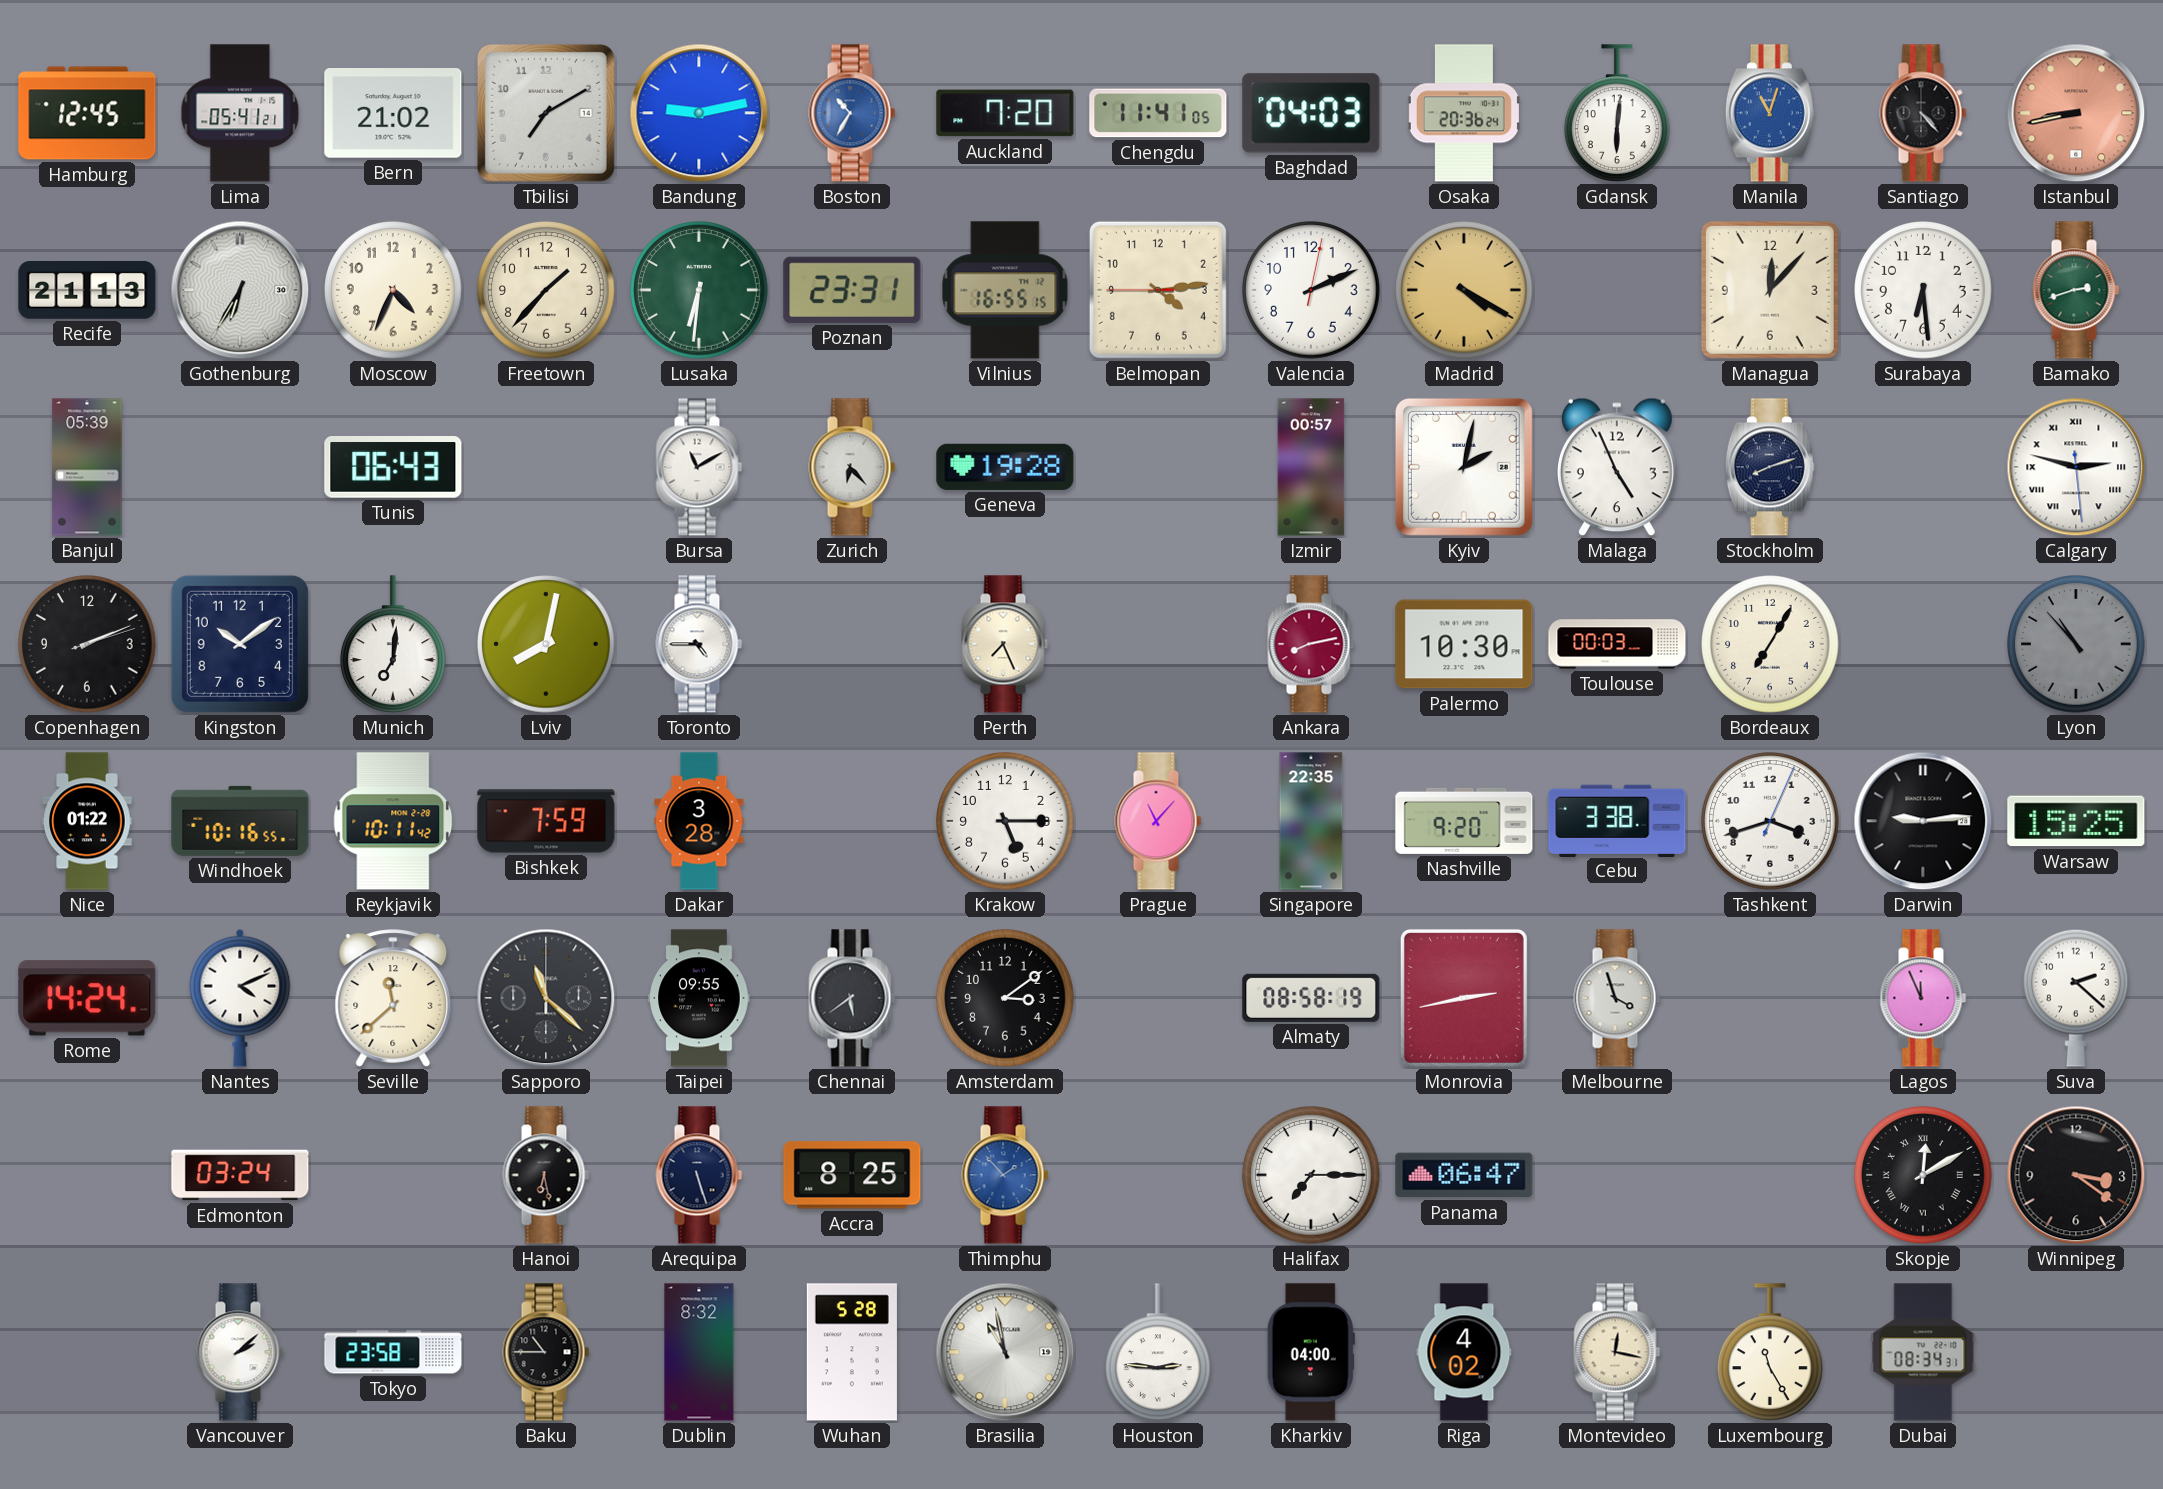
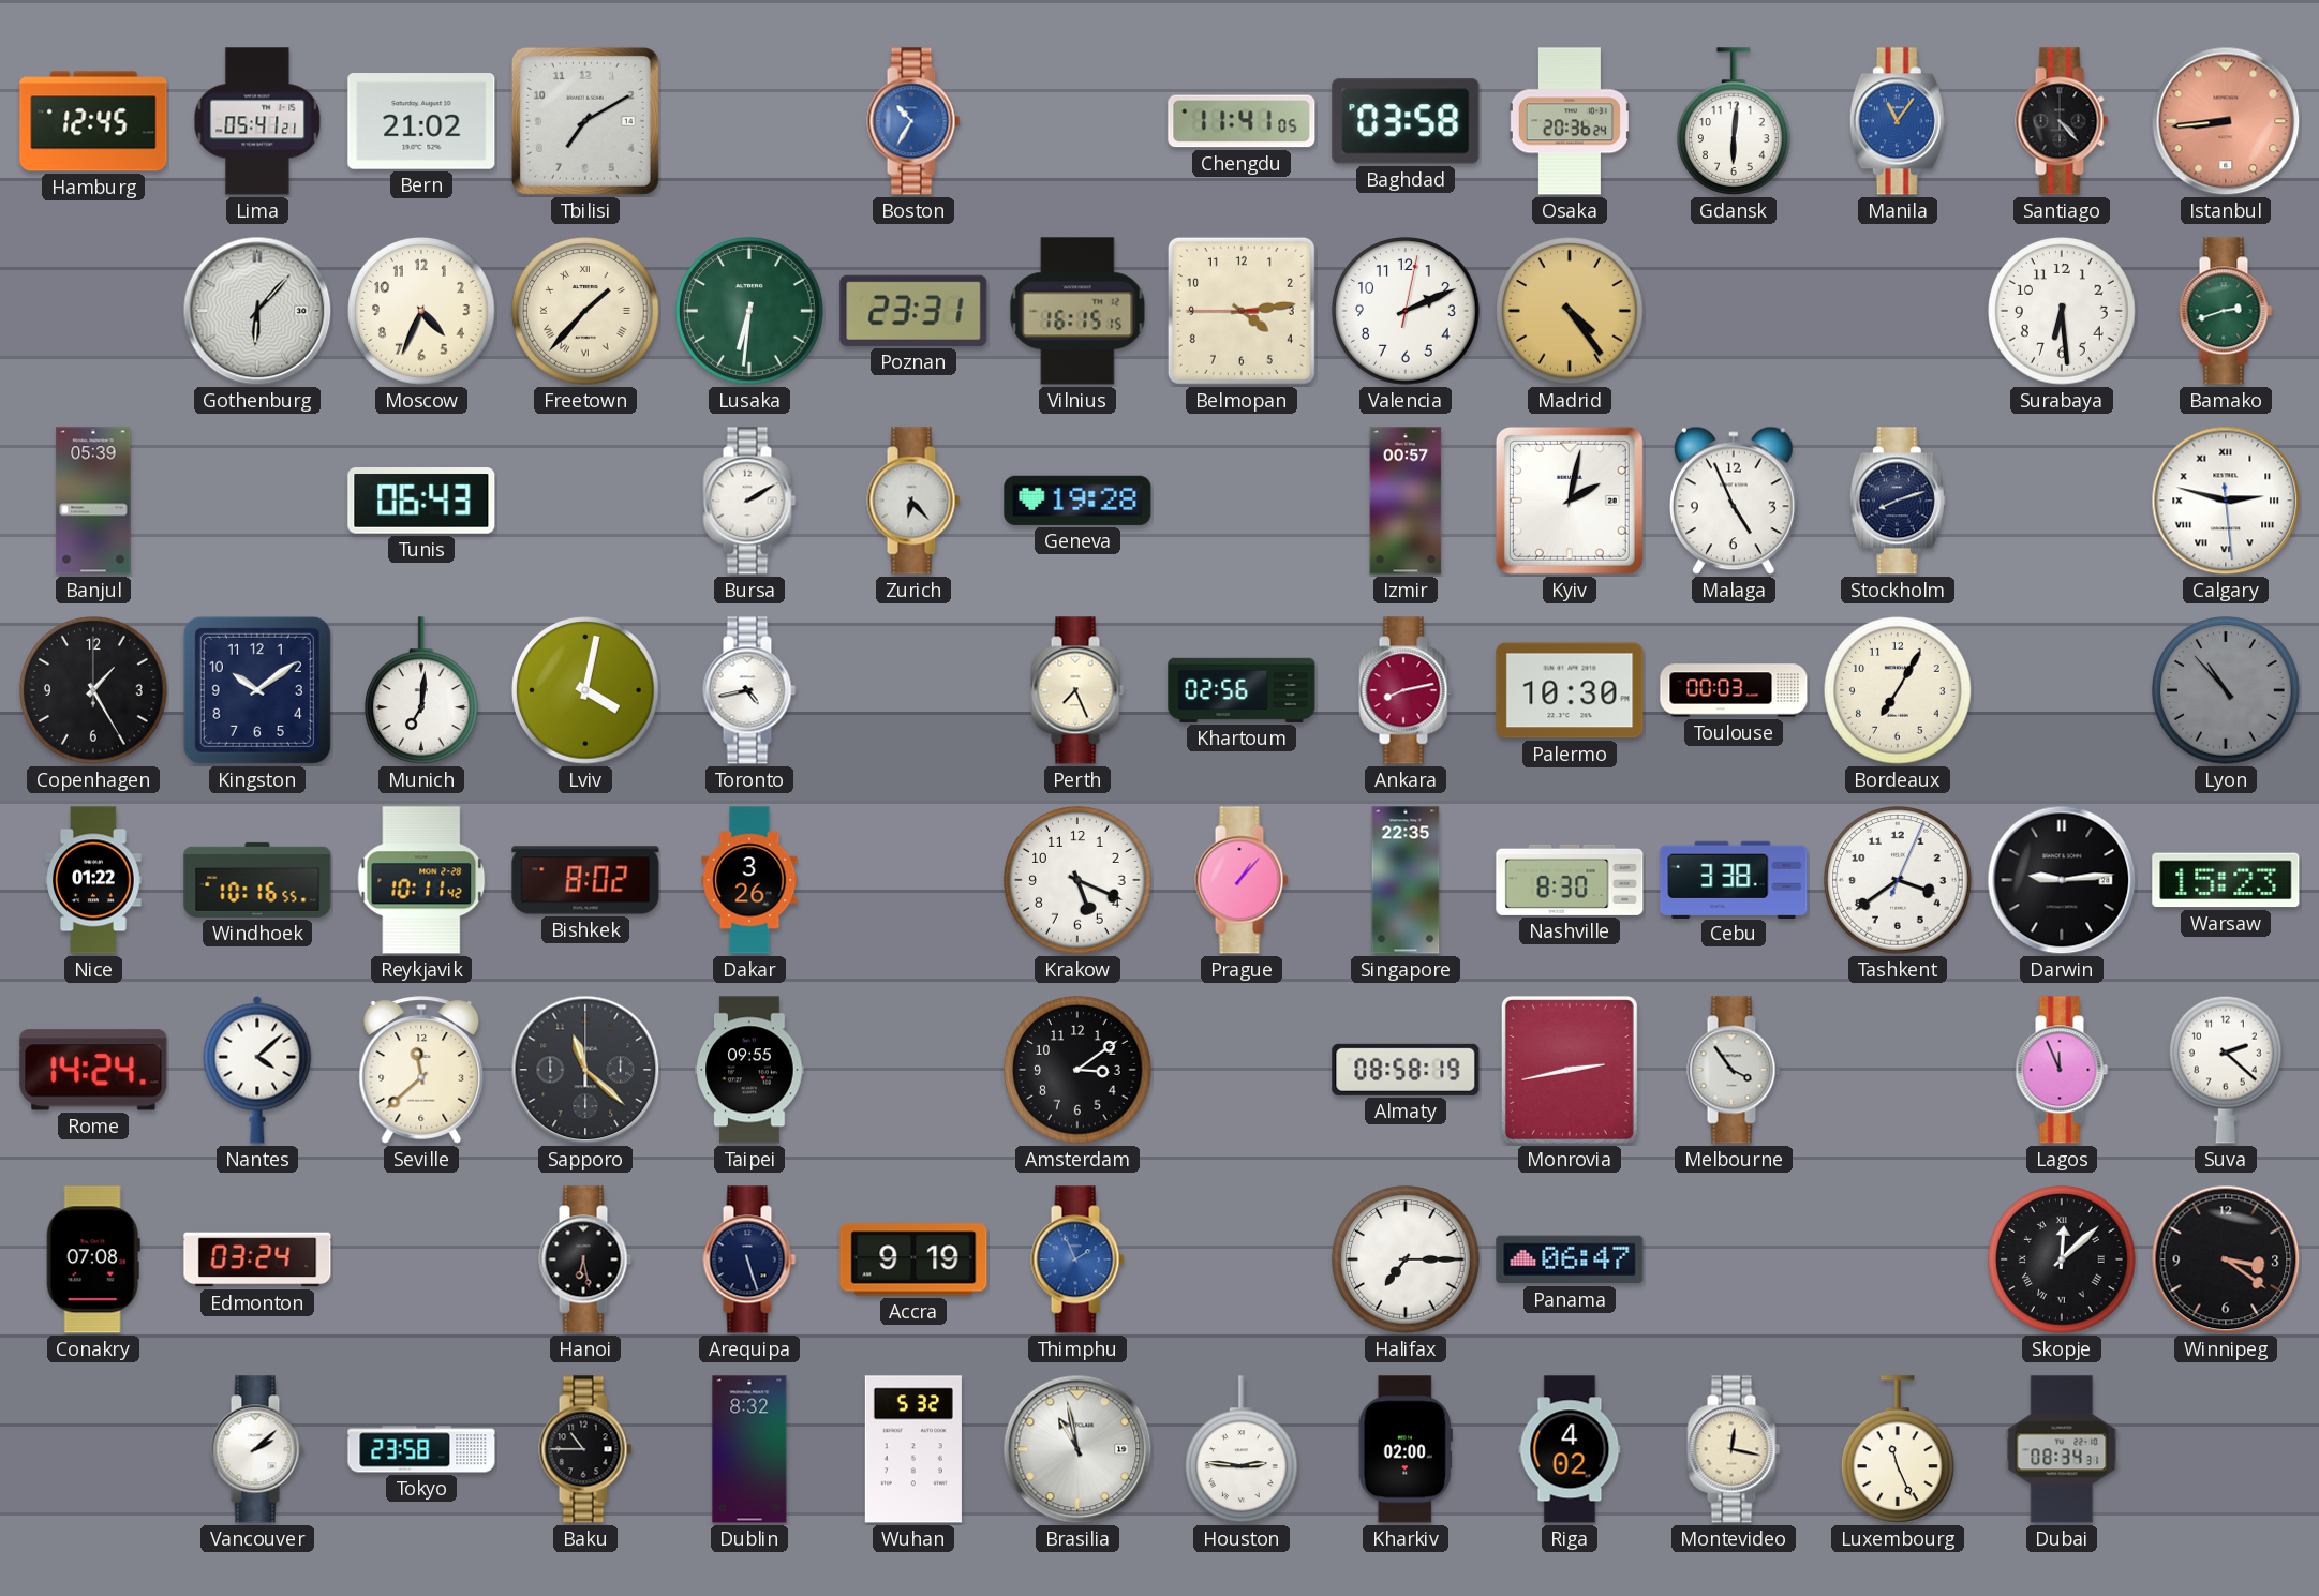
Bandung: 9:13 -> none
Auckland: 7:20 -> none
Baghdad: 04:03 -> 03:58
Manila: 11:03 -> 11:06
Istanbul: 8:43 -> 8:44
Recife: 21:13 -> none
Gothenburg: 6:35 -> 6:07
Freetown numerals: Arabic -> Roman
Vilnius: 16:55 -> 16:15
Madrid: 4:20 -> 4:24
Managua: 12:07 -> none
Bursa: 11:10 -> 2:10
Copenhagen: 2:11 -> 1:25
Lviv: 8:02 -> 4:02
Toronto: 4:45 -> 4:43
Khartoum: none -> 02:56
Bishkek: 7:59 -> 8:02
Dakar: 3:28 -> 3:26
Krakow: 5:15 -> 5:19
Prague: 11:07 -> 1:07
Nashville: 9:20 -> 8:30
Tashkent: 3:42 -> 3:39
Warsaw: 15:25 -> 15:23
Nantes: 4:11 -> 4:08
Chennai: 5:39 -> none
Melbourne: 3:57 -> 3:54
Conakry: none -> 07:08
Accra: 8:25 -> 9:19
Thimphu: 1:53 -> 1:56
Skopje: 12:10 -> 12:08
Wuhan: 5:28 -> 5:32
Kharkiv: 04:00 -> 02:00
Luxembourg: 11:25 -> 11:26
